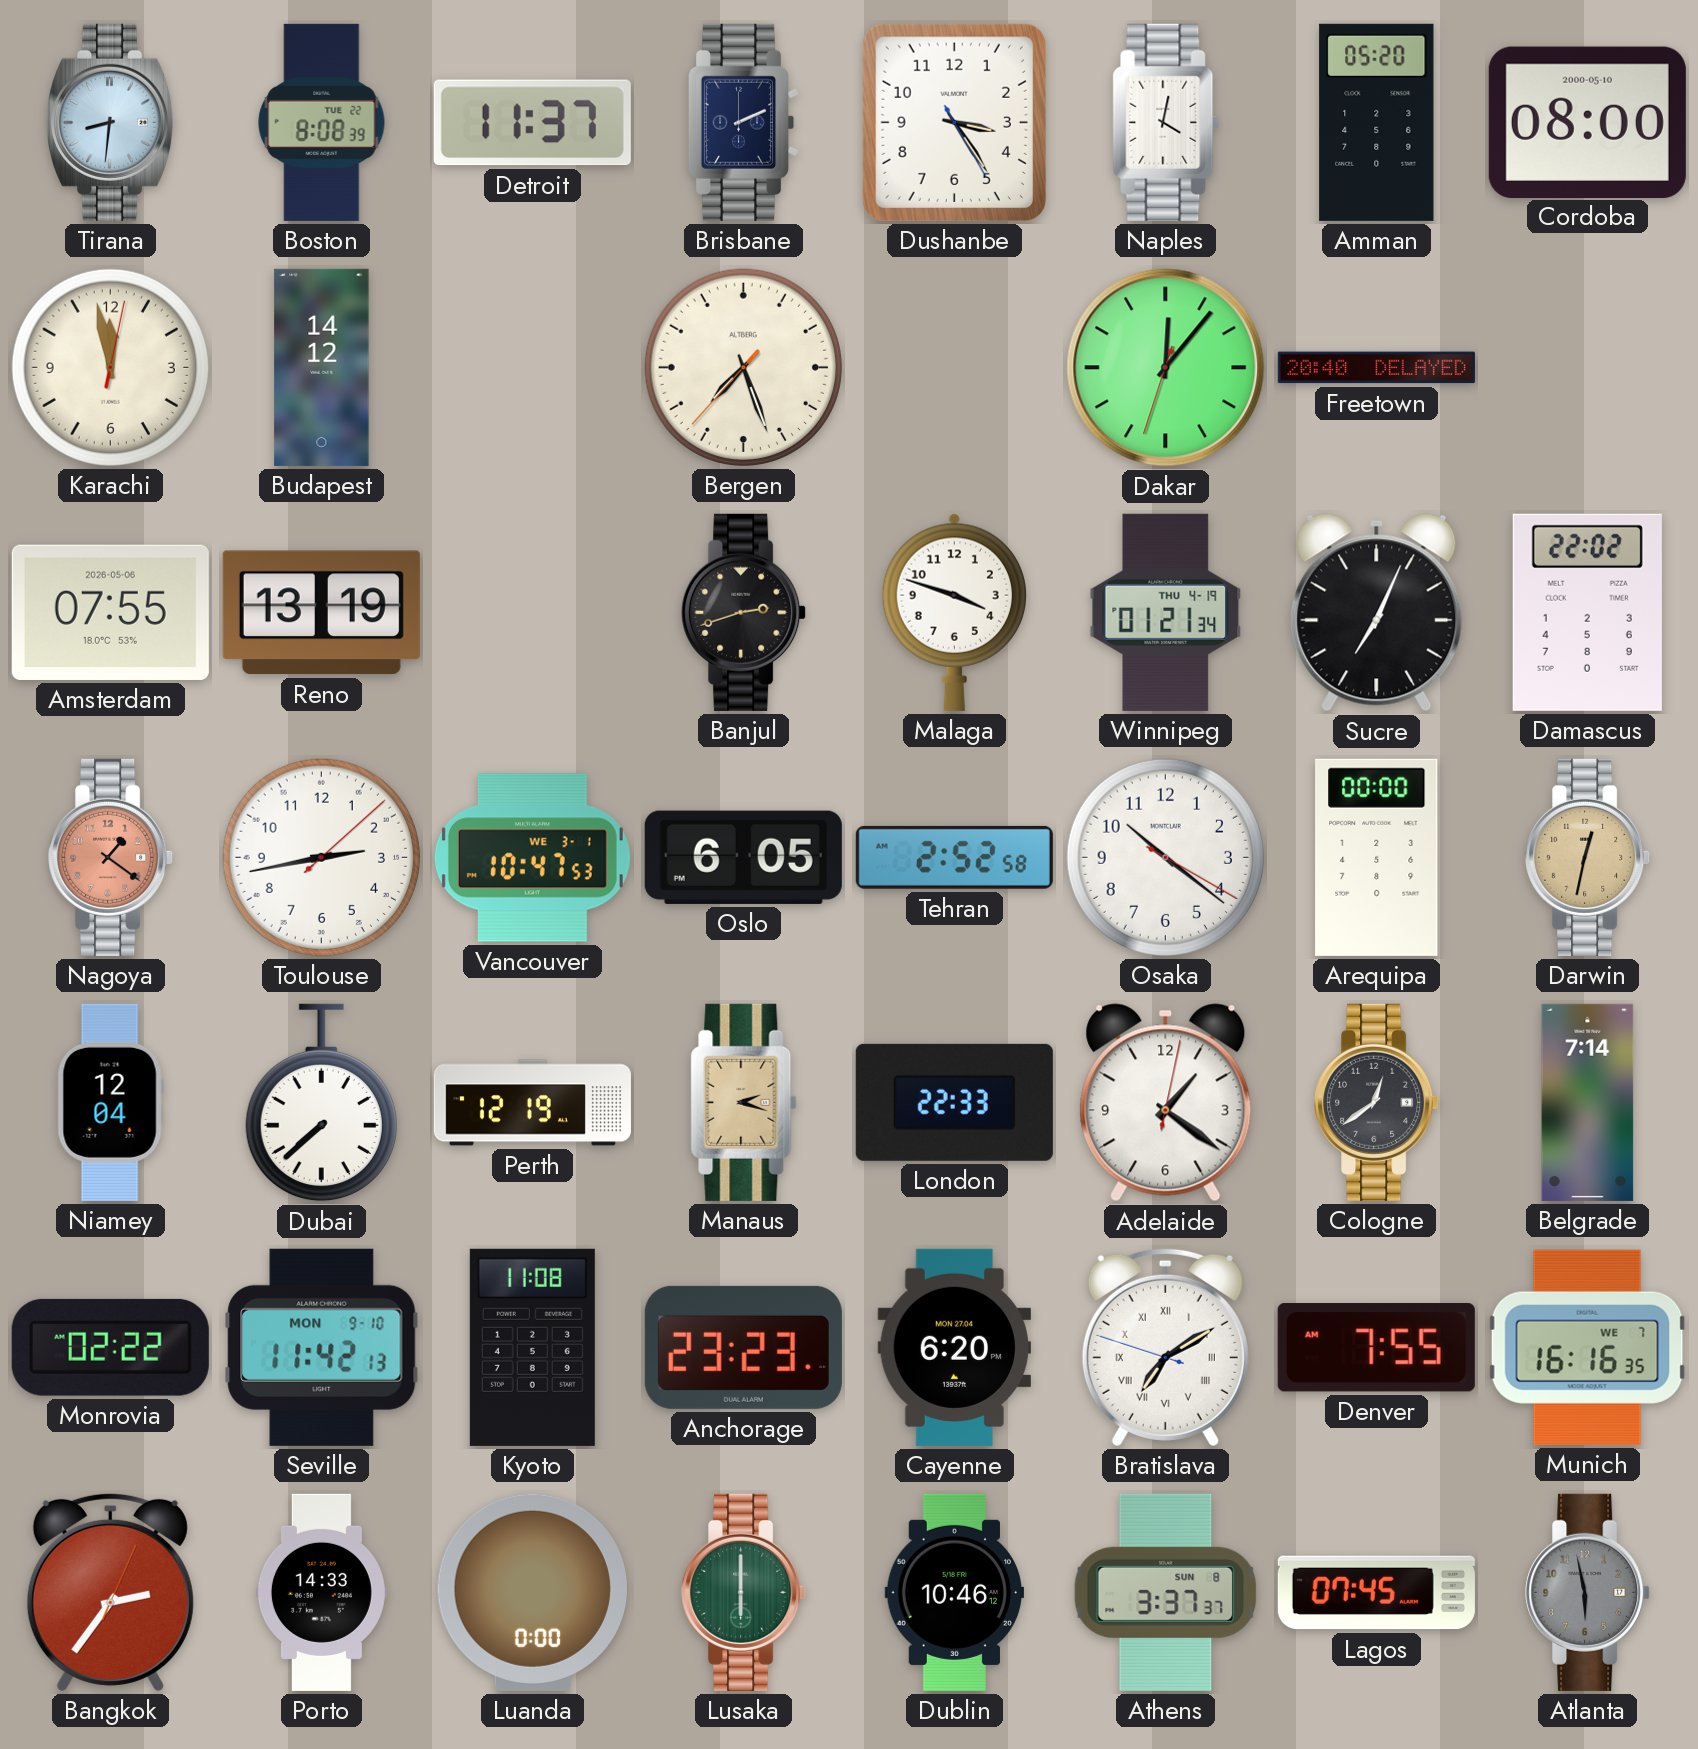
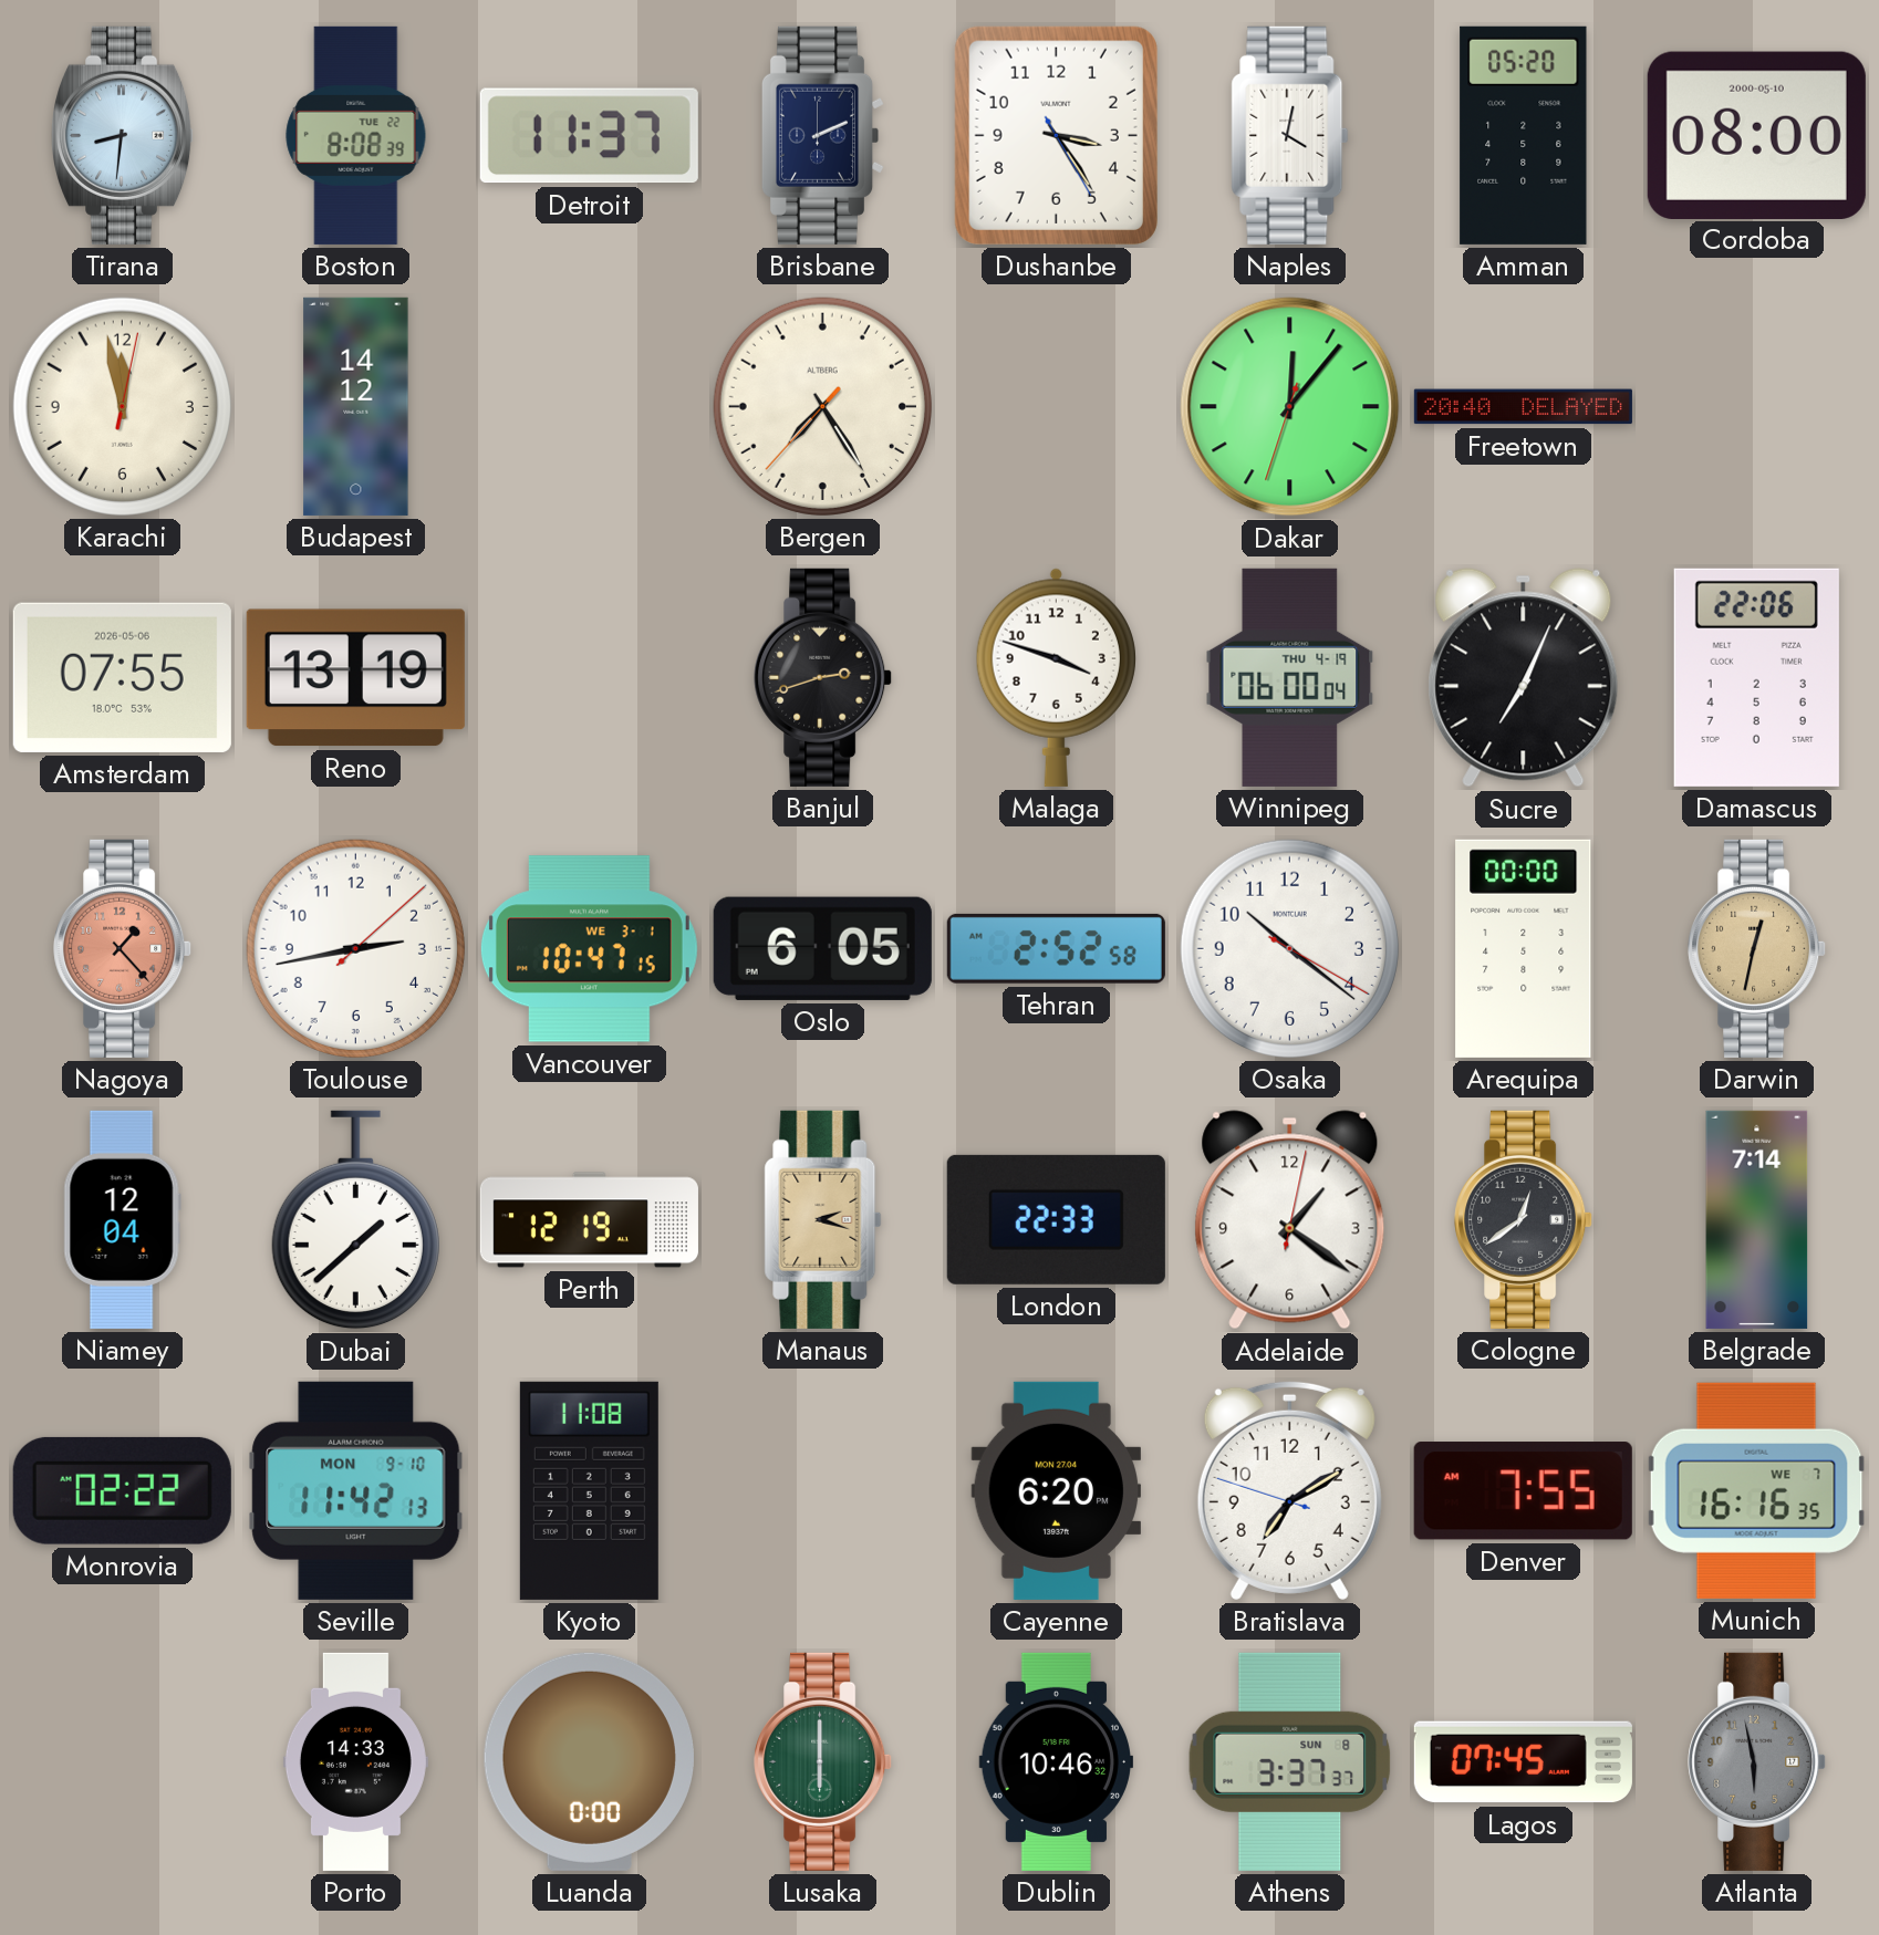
Bergen: 7:26 -> 7:24
Winnipeg: 01:21 -> 06:00
Damascus: 22:02 -> 22:06
Nagoya: 1:21 -> 1:23
Vancouver: 10:47:53 -> 10:47:15
Dubai: 7:38 -> 1:38
Anchorage: 23:23 -> none
Bratislava numerals: Roman -> Arabic
Bangkok: 2:36 -> none
Dublin: 10:46:12 -> 10:46:32
